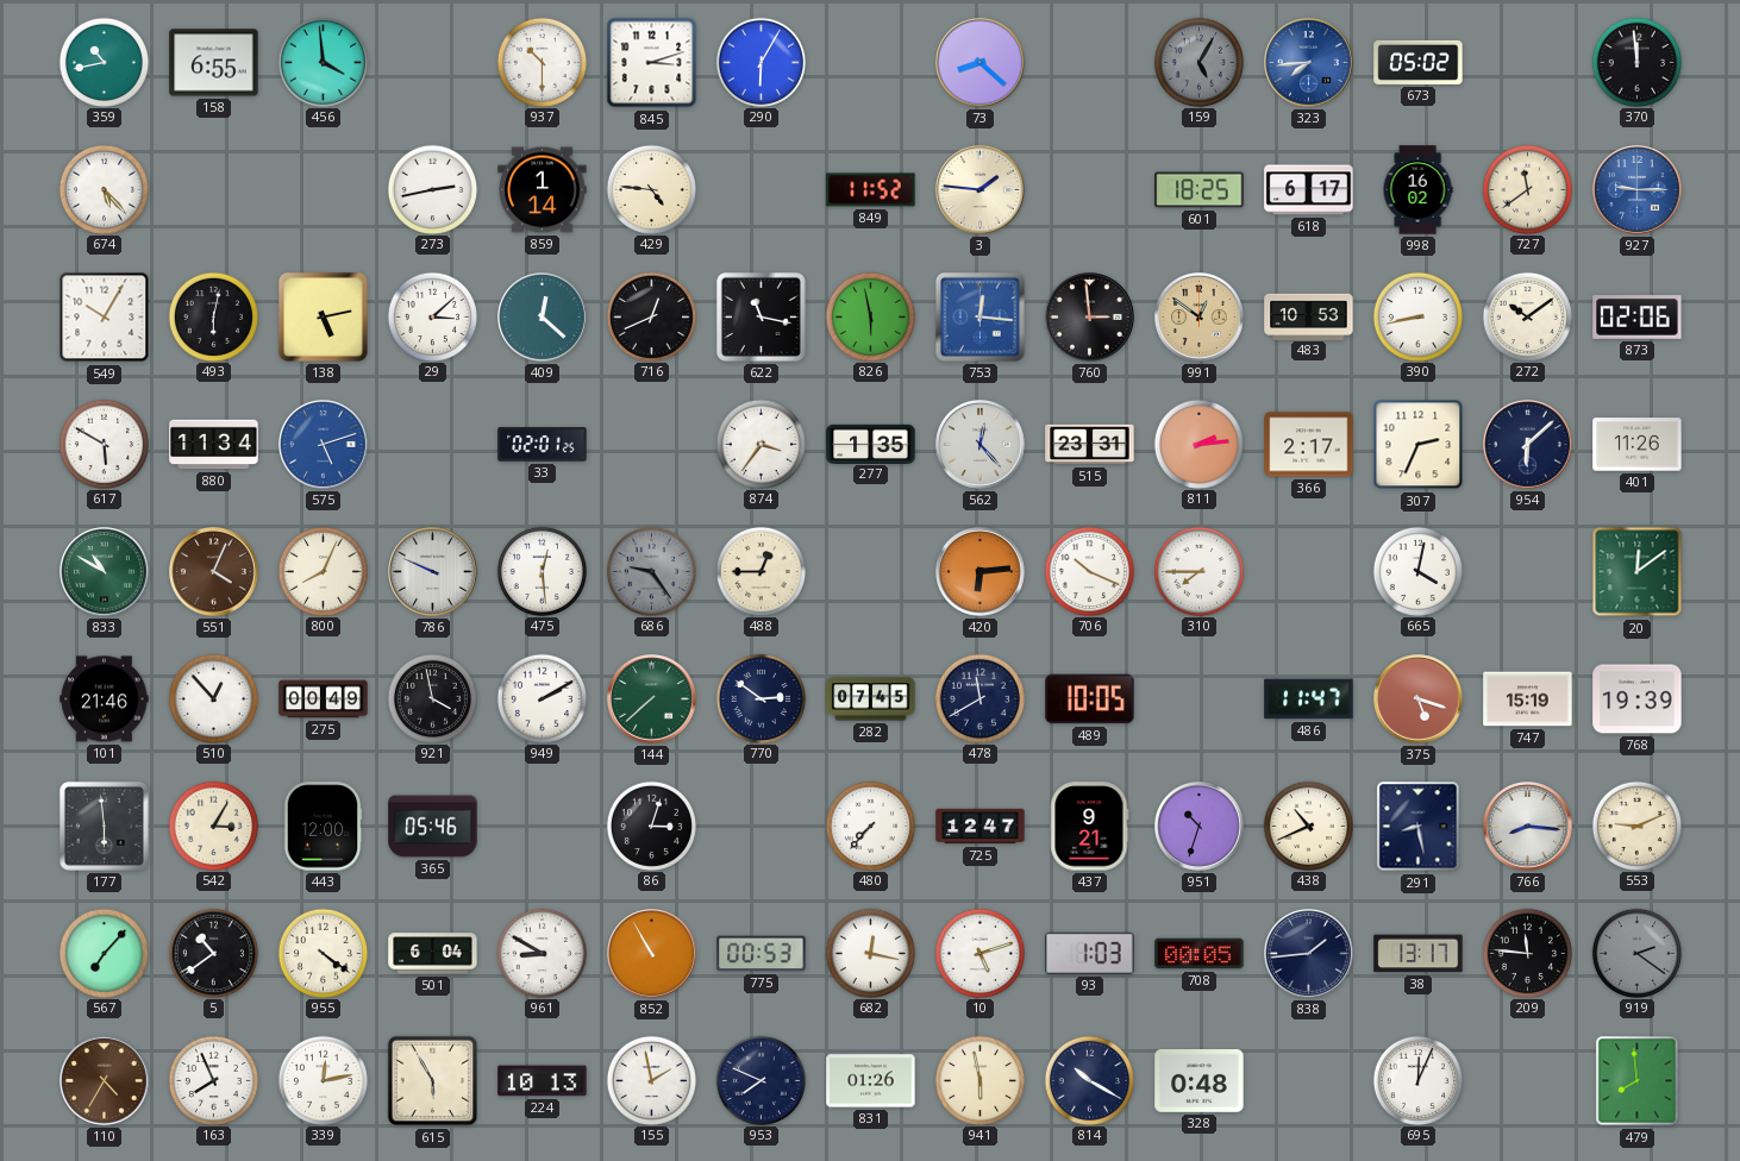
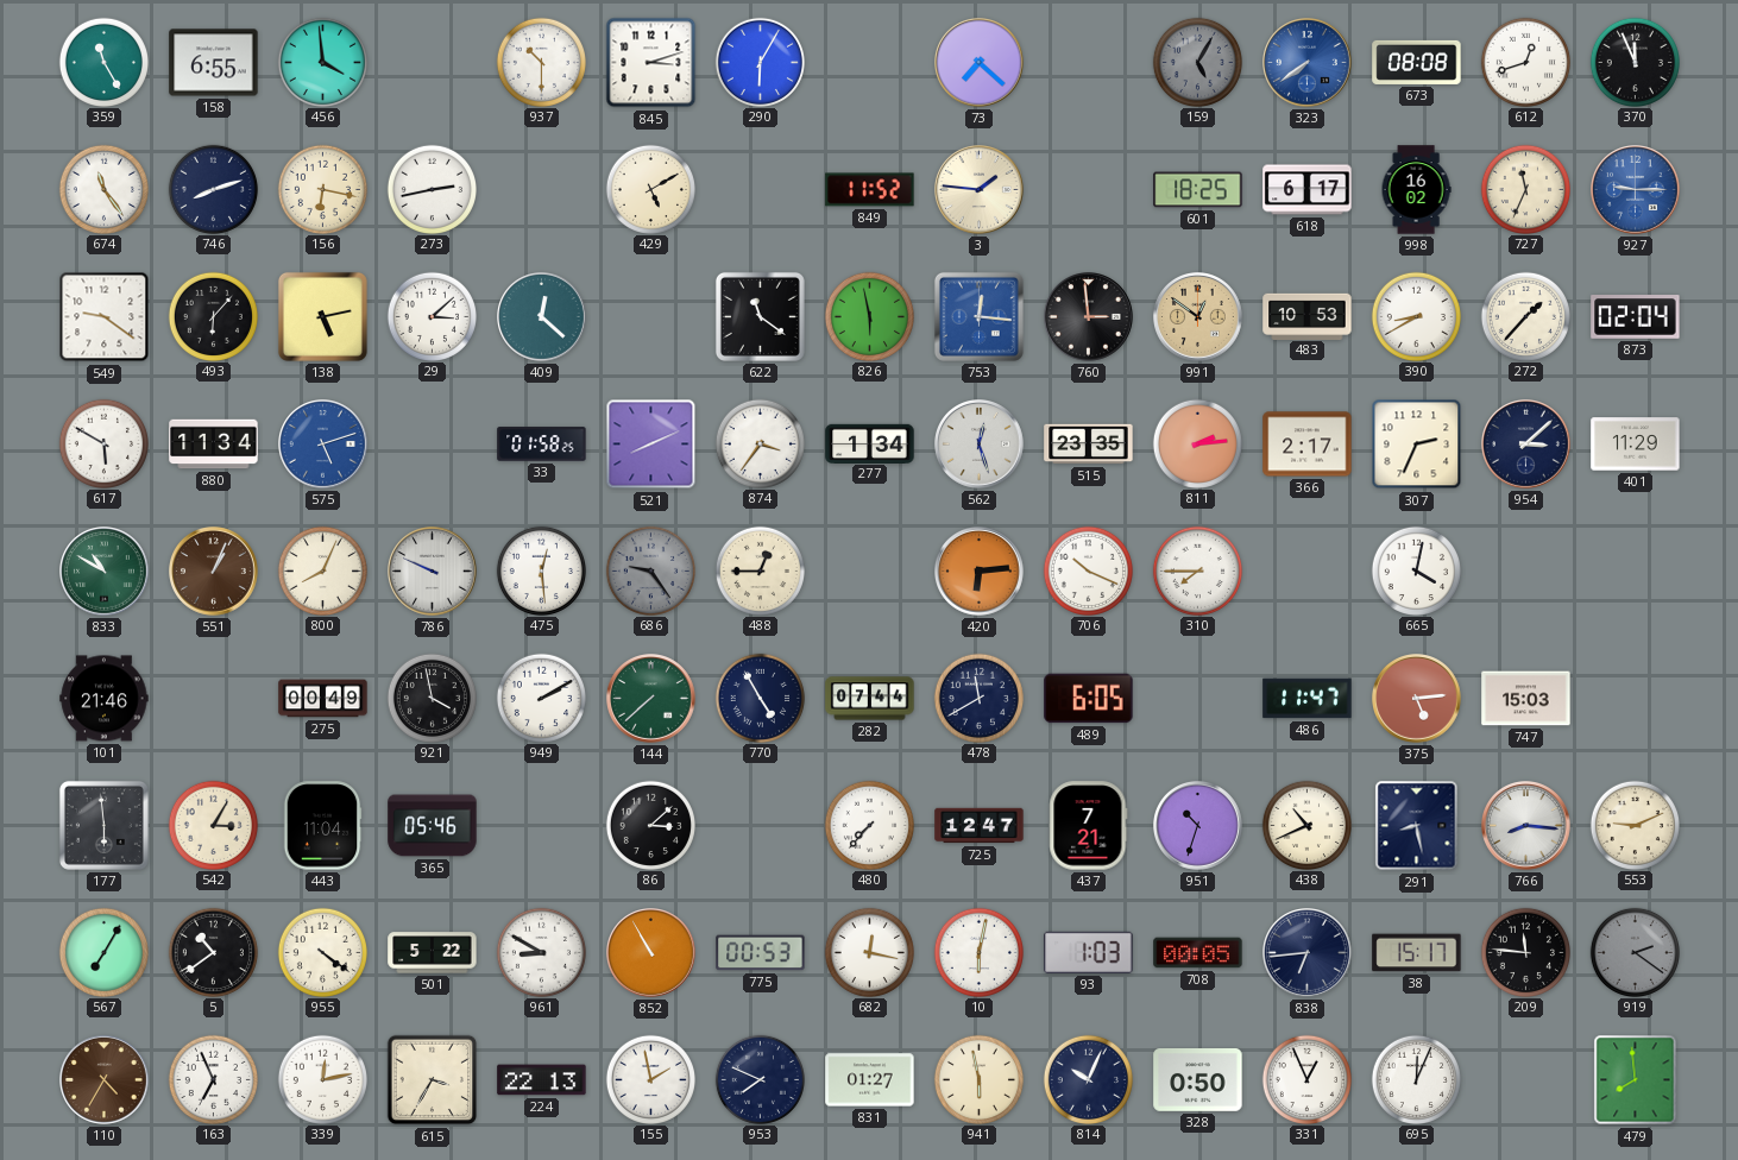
359: 10:43 -> 11:25
73: 8:22 -> 7:22
323: 7:44 -> 7:39
673: 05:02 -> 08:08
612: none -> 12:42
370: 11:59 -> 11:56
674: 5:23 -> 11:24
746: none -> 8:12
156: none -> 6:17
859: 1:14 -> none
429: 4:46 -> 5:10
727: 11:39 -> 11:34
549: 10:05 -> 9:21
493: 6:02 -> 6:07
716: 12:41 -> none
622: 11:17 -> 11:21
390: 8:43 -> 8:40
272: 10:09 -> 1:37
873: 02:06 -> 02:04
33: 02:01 -> 01:58
521: none -> 8:11
277: 1:35 -> 1:34
562: 12:23 -> 12:27
515: 23:31 -> 23:35
954: 6:08 -> 3:08
401: 11:26 -> 11:29
551: 4:04 -> 1:04
20: 12:09 -> none
510: 12:53 -> none
770: 2:51 -> 4:55
282: 07:45 -> 07:44
489: 10:05 -> 6:05
375: 5:18 -> 5:14
747: 15:19 -> 15:03
768: 19:39 -> none
443: 12:00 -> 11:04
86: 3:03 -> 3:08
437: 9:21 -> 7:21
567: 7:07 -> 7:05
501: 6:04 -> 5:22
10: 5:12 -> 6:02
838: 1:44 -> 6:44
38: 13:17 -> 15:17
163: 7:56 -> 6:56
615: 5:55 -> 3:35
224: 10:13 -> 22:13
831: 01:26 -> 01:27
814: 10:20 -> 10:04
328: 0:48 -> 0:50
331: none -> 12:56
